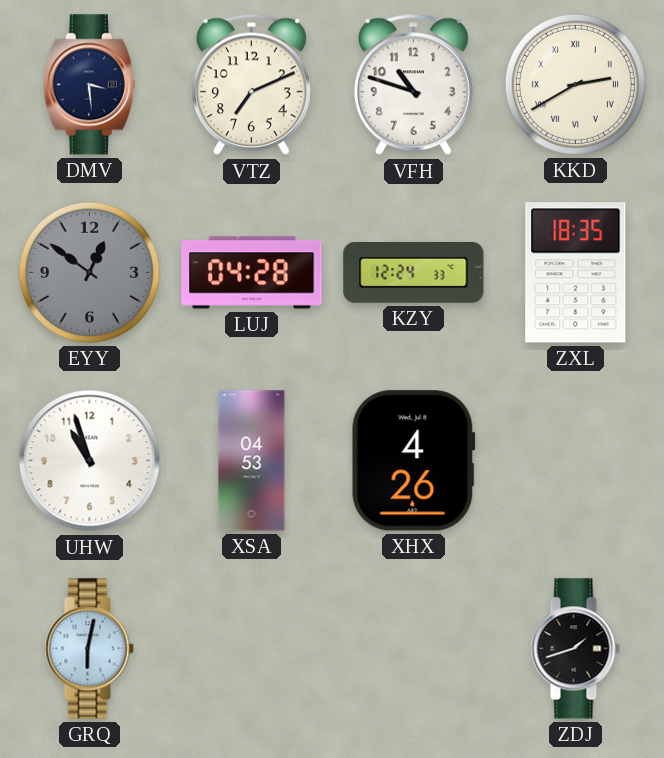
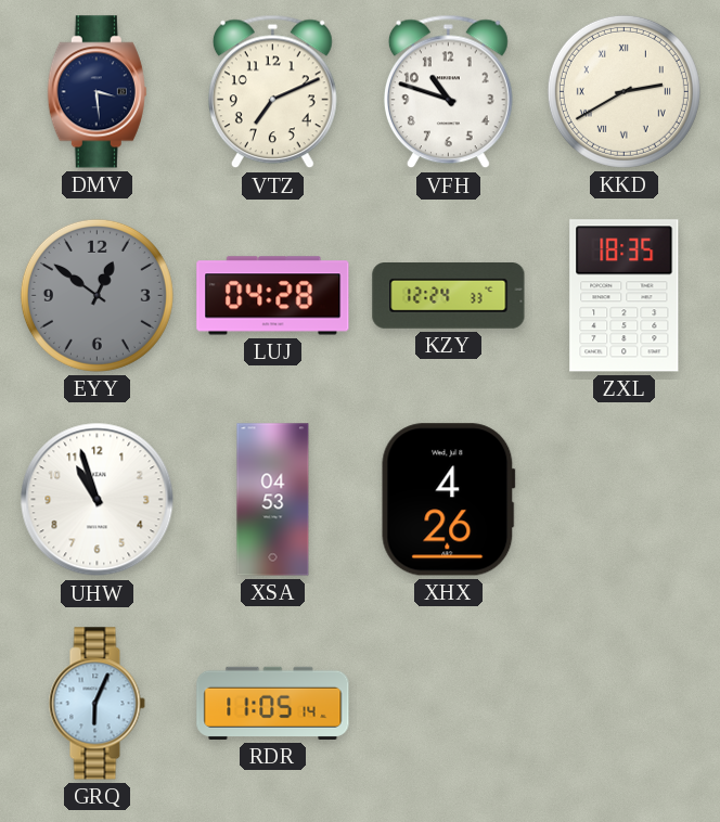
GRQ: 6:02 -> 6:04
RDR: none -> 11:05
ZDJ: 1:42 -> none
